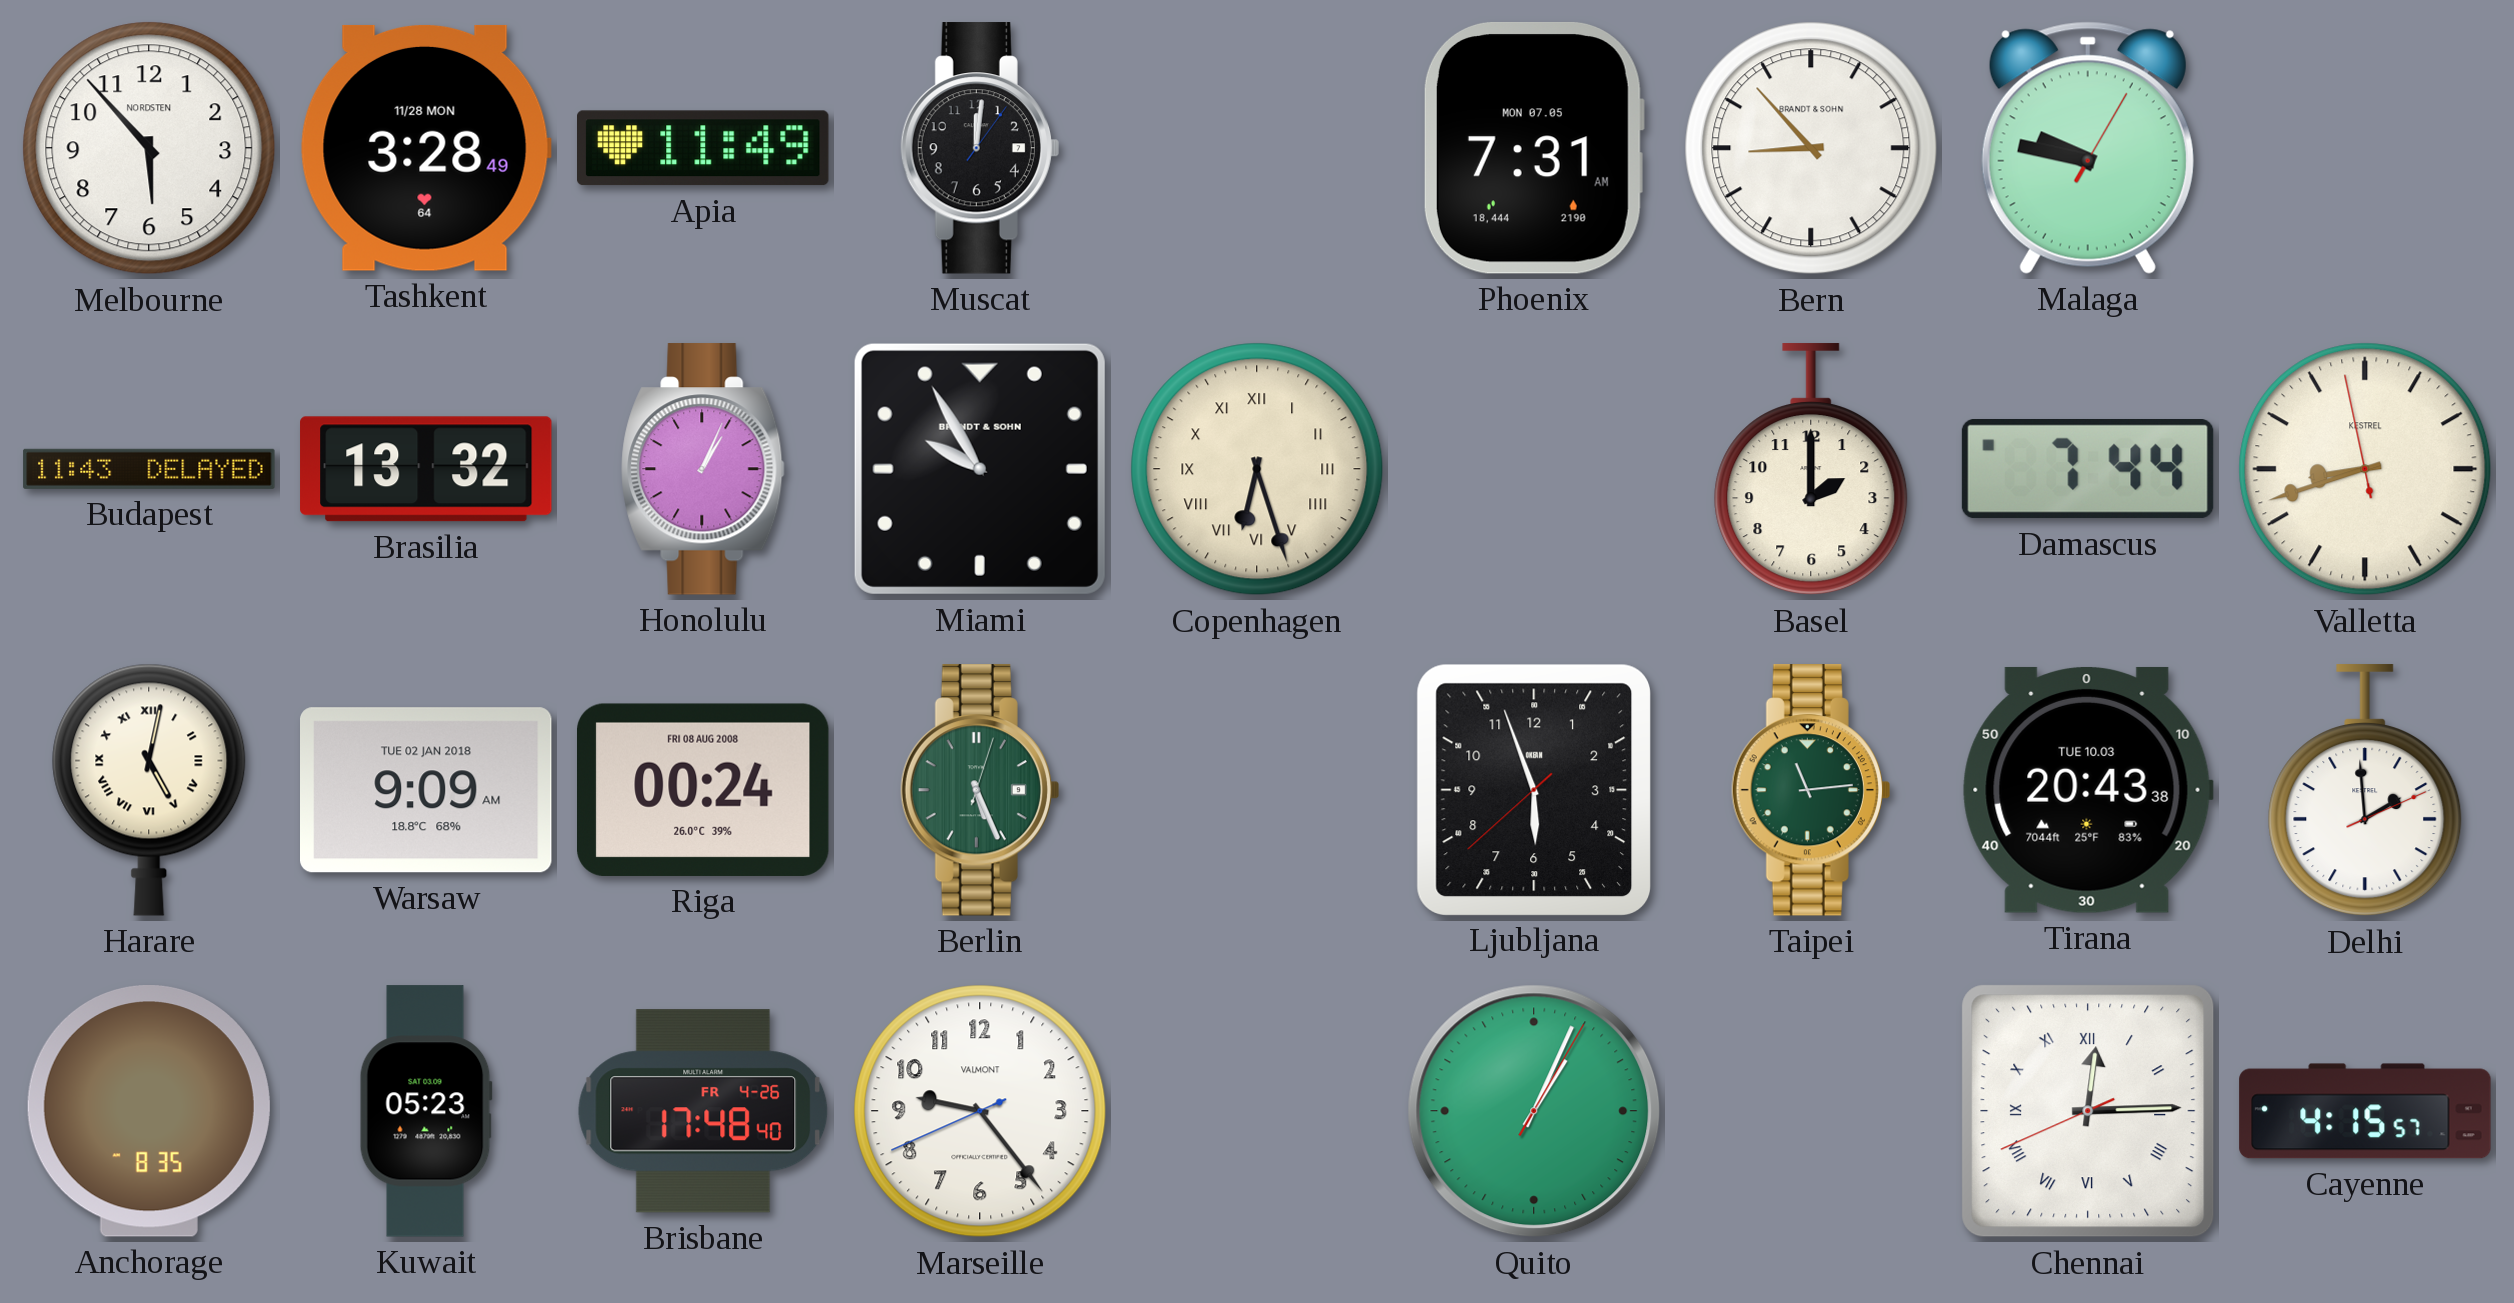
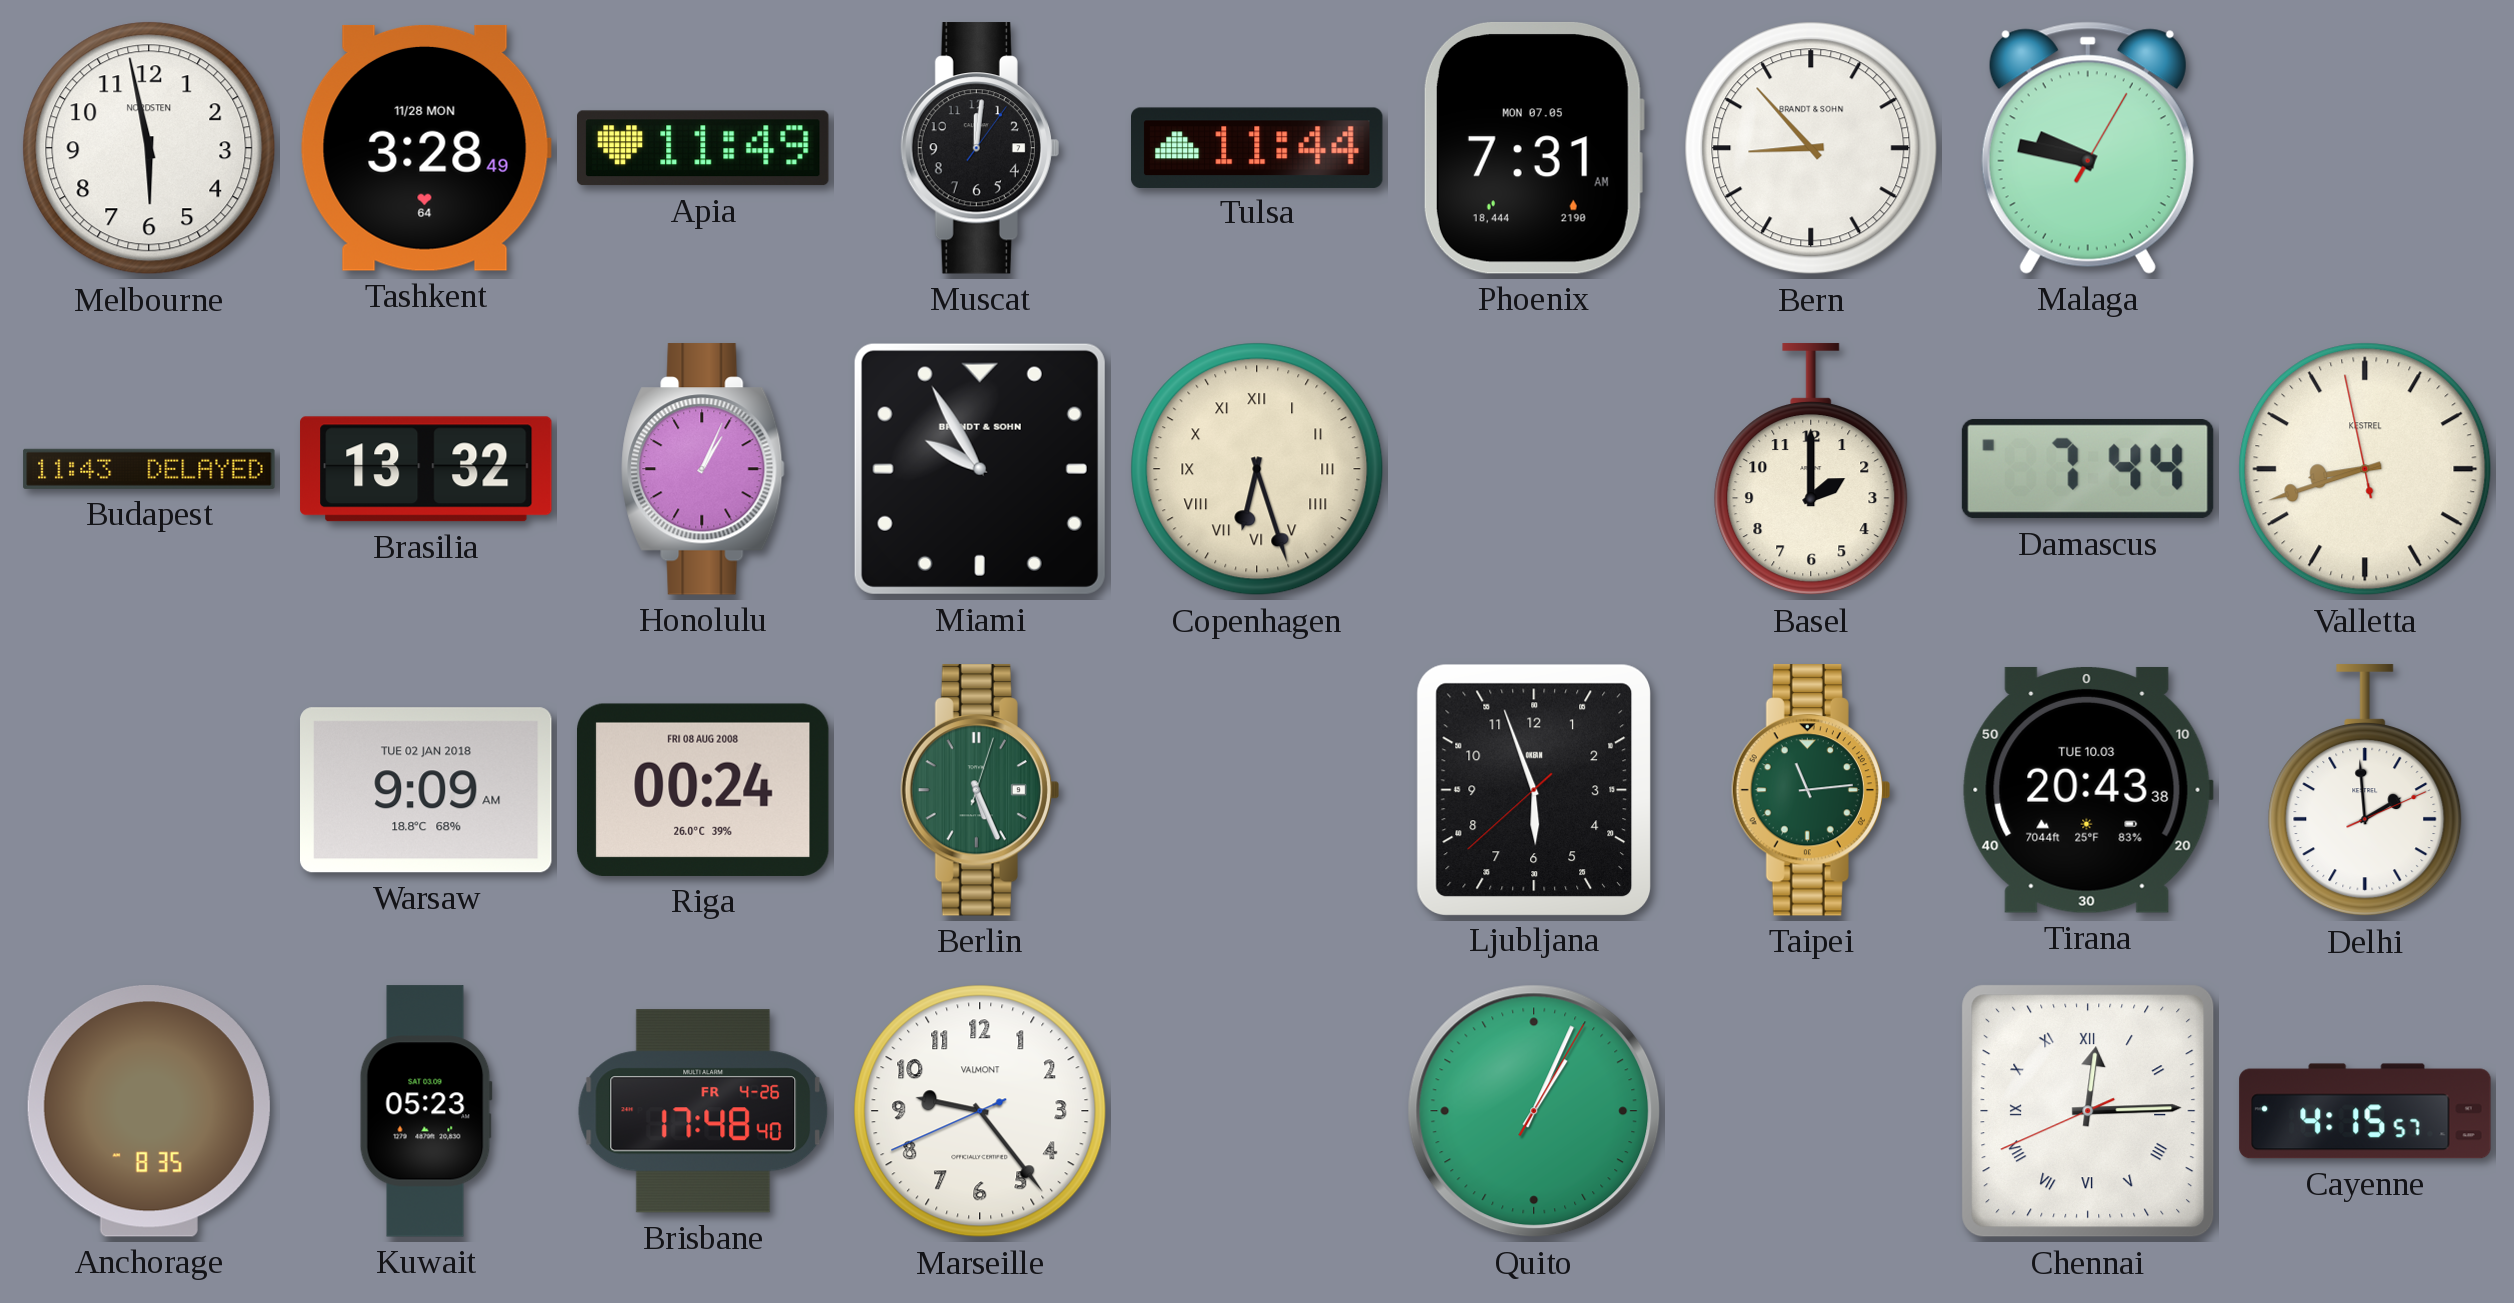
Melbourne: 5:53 -> 5:58
Tulsa: none -> 11:44
Harare: 5:02 -> none
